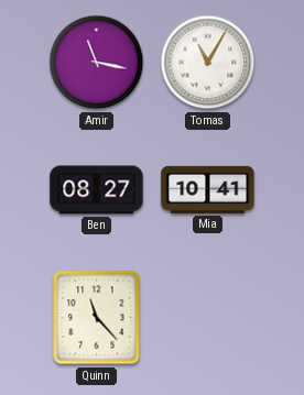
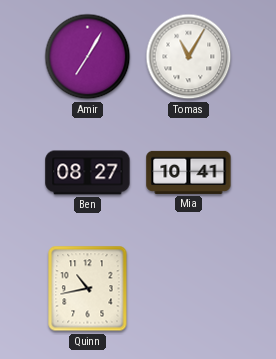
Amir: 11:17 -> 7:05
Quinn: 11:23 -> 10:43
